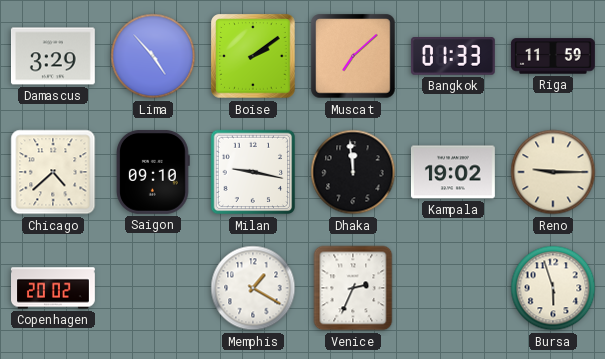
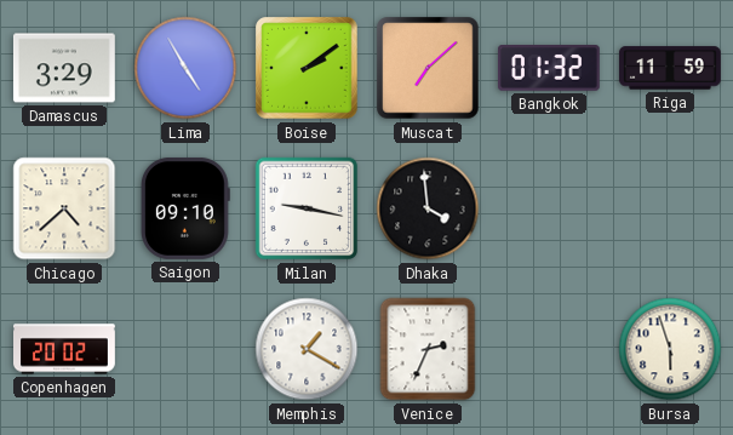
Lima: 4:53 -> 4:55
Bangkok: 01:33 -> 01:32
Dhaka: 11:59 -> 3:59
Kampala: 19:02 -> none
Reno: 9:15 -> none
